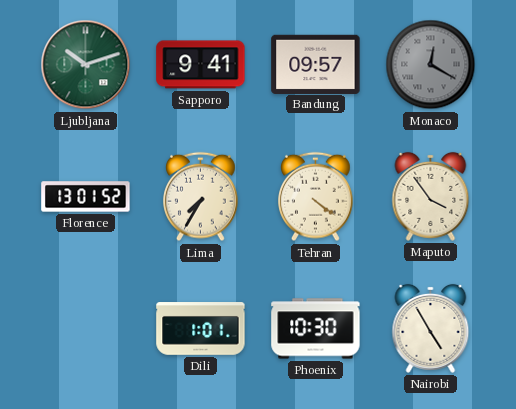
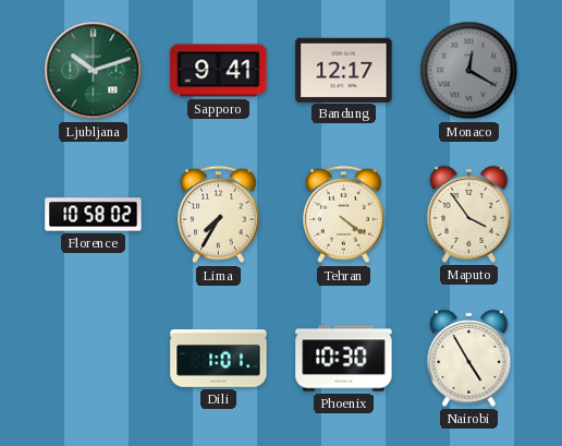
Bandung: 09:57 -> 12:17
Florence: 13:01 -> 10:58
